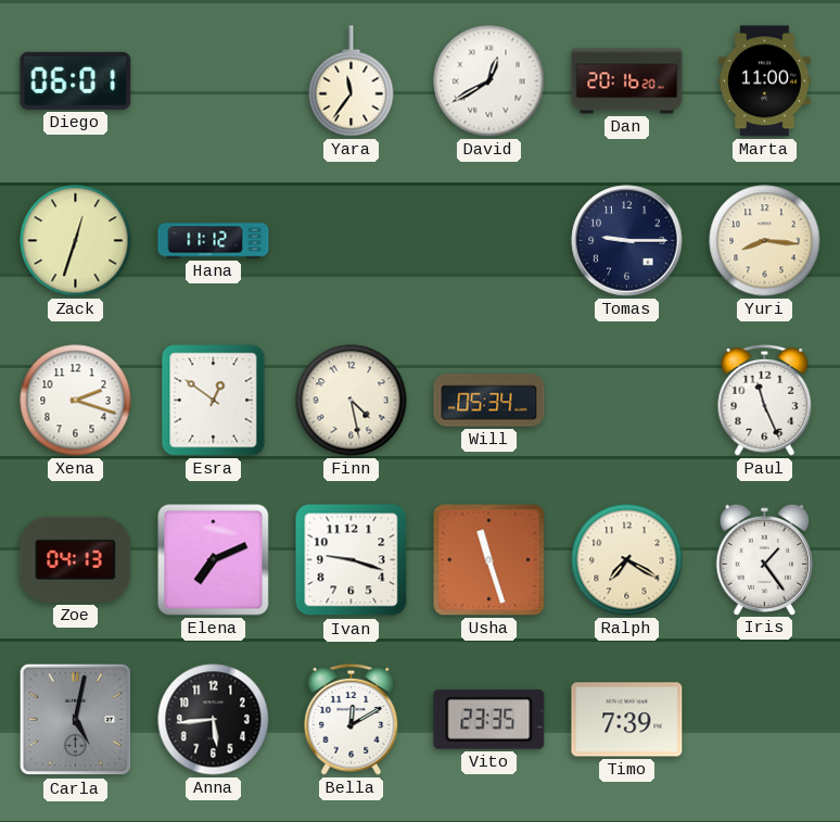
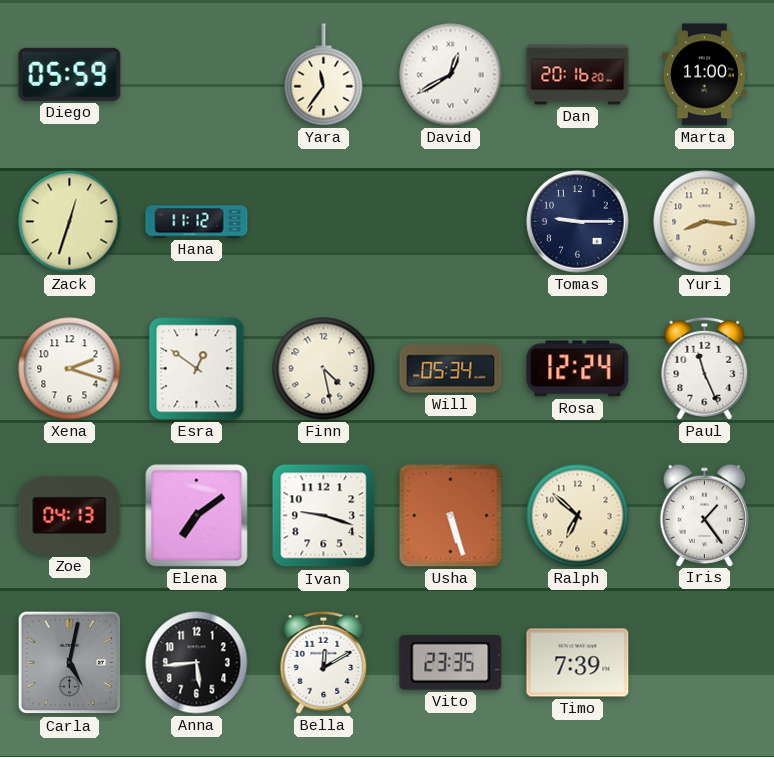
Diego: 06:01 -> 05:59
Rosa: none -> 12:24
Elena: 7:11 -> 7:09
Usha: 11:27 -> 5:27
Ralph: 7:20 -> 6:52
